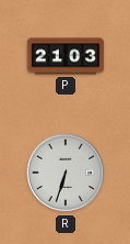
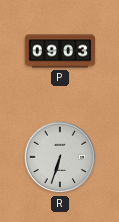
P: 21:03 -> 09:03
